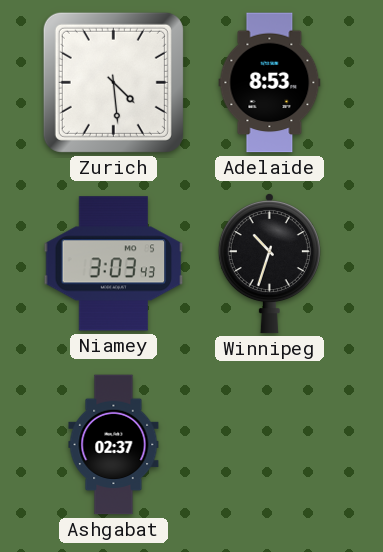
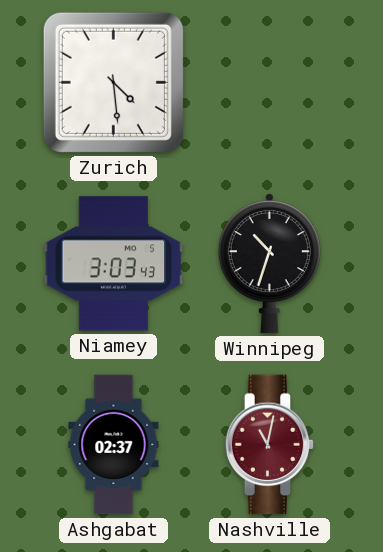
Adelaide: 8:53 -> none
Nashville: none -> 11:02
